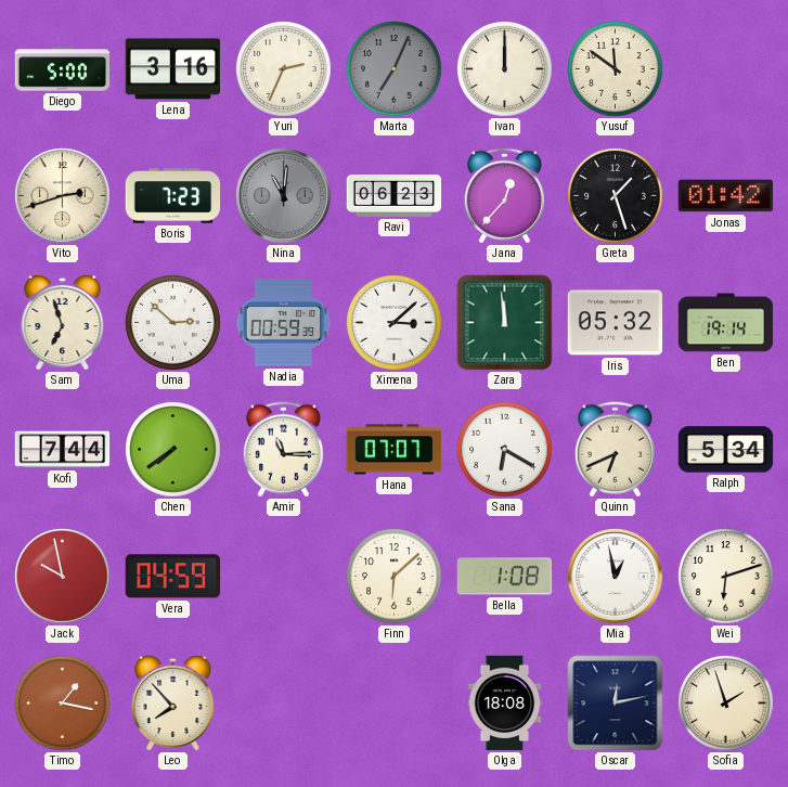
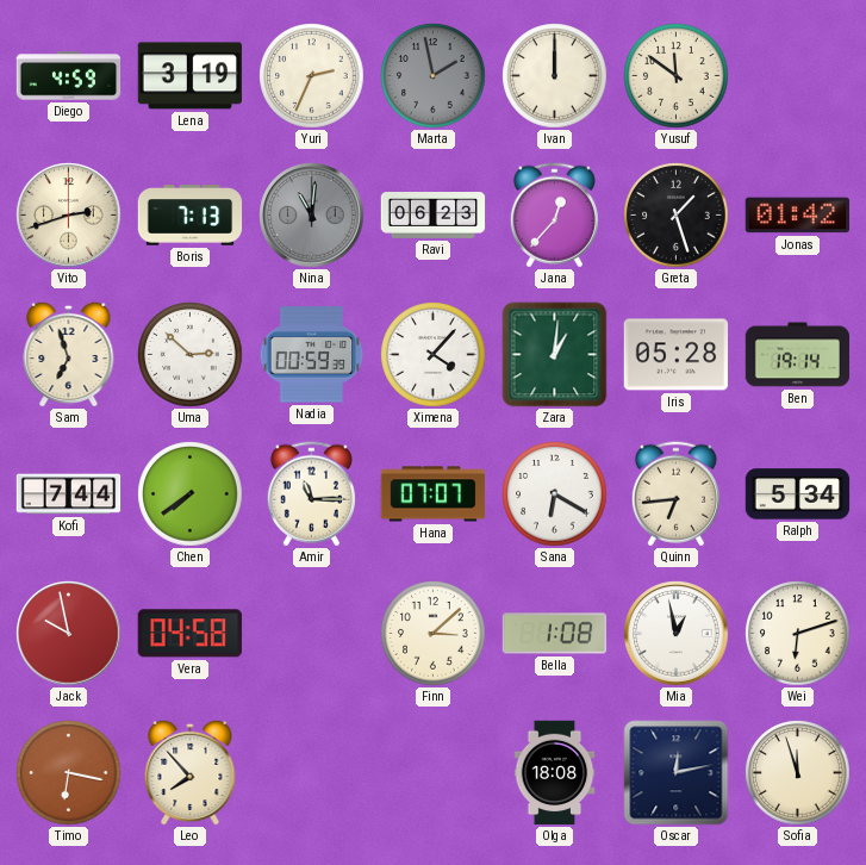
Diego: 5:00 -> 4:59
Lena: 3:16 -> 3:19
Marta: 7:04 -> 1:58
Boris: 7:23 -> 7:13
Ximena: 3:08 -> 4:07
Zara: 11:59 -> 1:01
Iris: 05:32 -> 05:28
Quinn: 6:41 -> 6:44
Vera: 04:59 -> 04:58
Finn: 6:08 -> 3:08
Timo: 1:17 -> 6:17
Sofia: 1:57 -> 11:57
